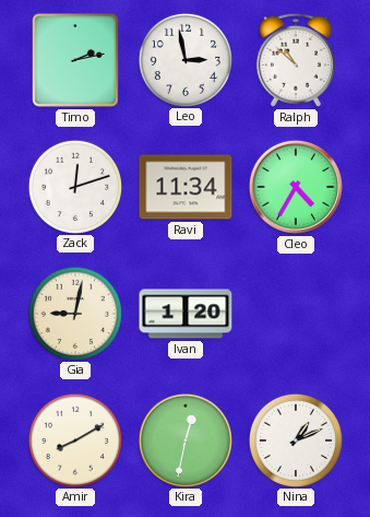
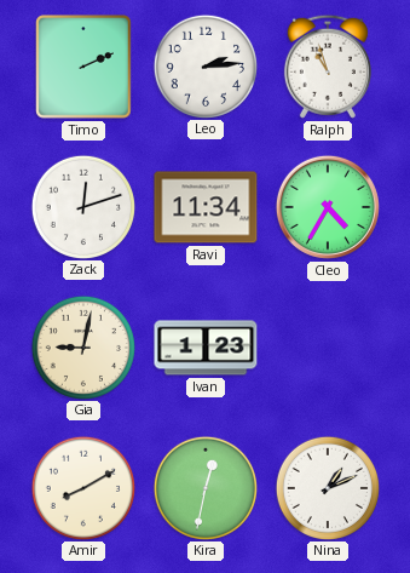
Timo: 2:13 -> 2:11
Leo: 2:58 -> 2:14
Ralph: 10:52 -> 10:57
Ivan: 1:20 -> 1:23
